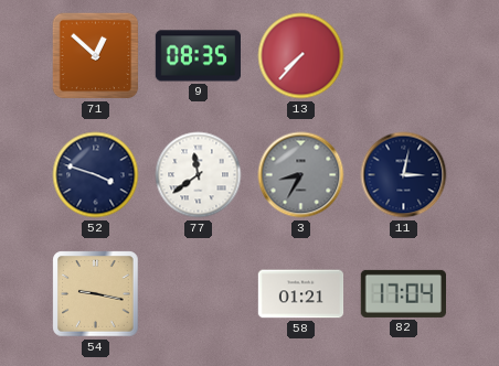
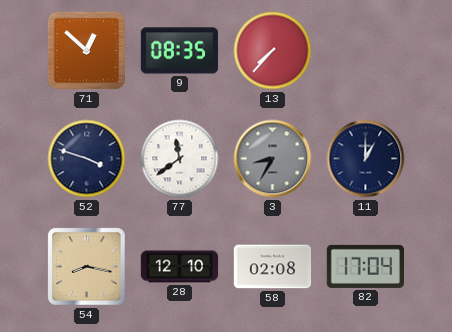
11: 3:02 -> 1:00
54: 9:17 -> 8:17
28: none -> 12:10
58: 01:21 -> 02:08
